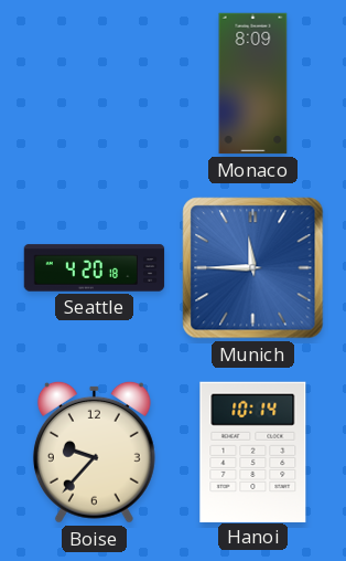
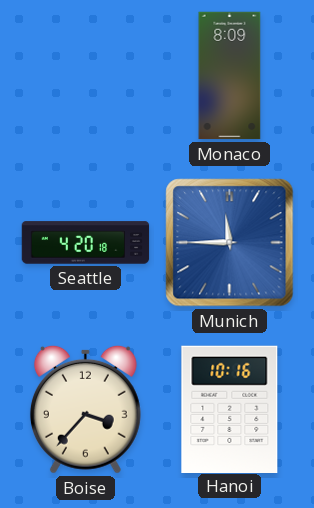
Boise: 9:37 -> 3:37
Hanoi: 10:14 -> 10:16
